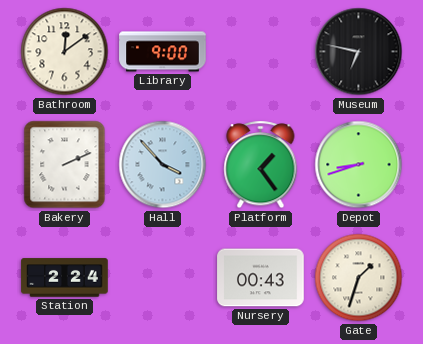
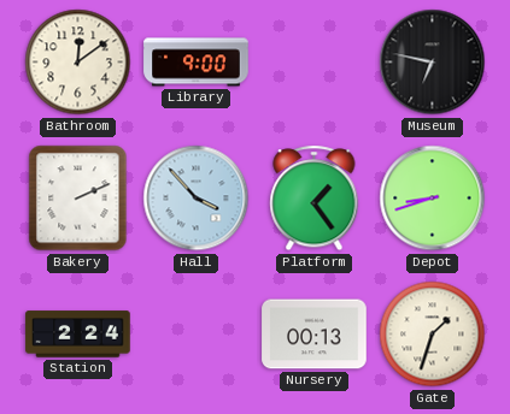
Nursery: 00:43 -> 00:13
